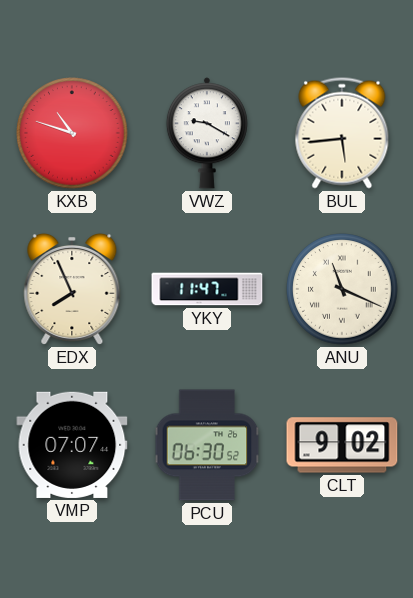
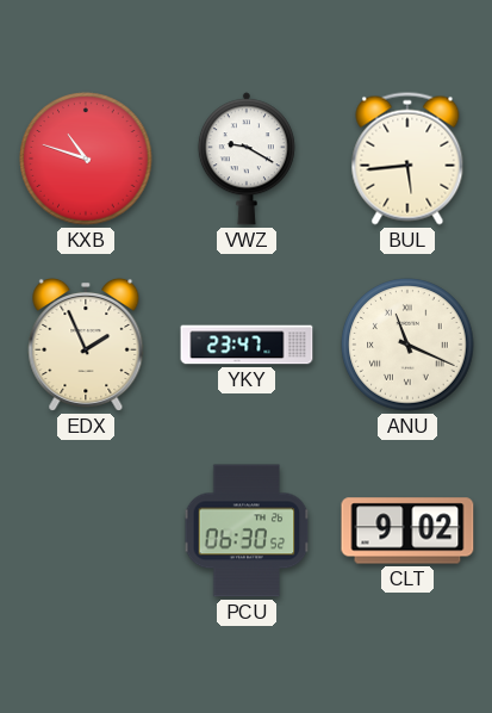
EDX: 7:56 -> 1:56
YKY: 11:47 -> 23:47
VMP: 07:07 -> none
